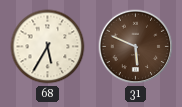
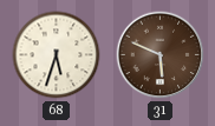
68: 5:35 -> 5:33
